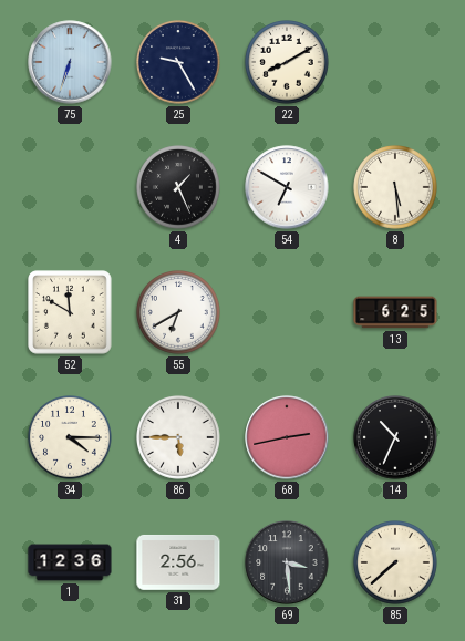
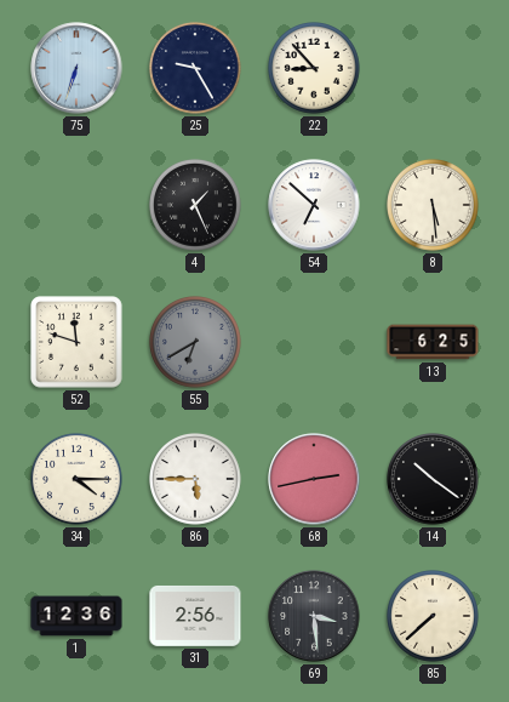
22: 8:10 -> 8:53
54: 6:50 -> 6:52
52: 11:50 -> 11:48
55 dial: white -> grey
14: 10:34 -> 10:21
